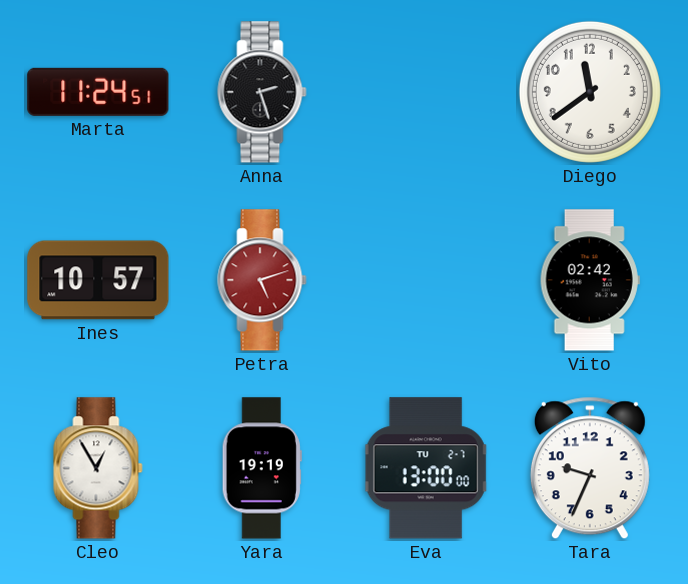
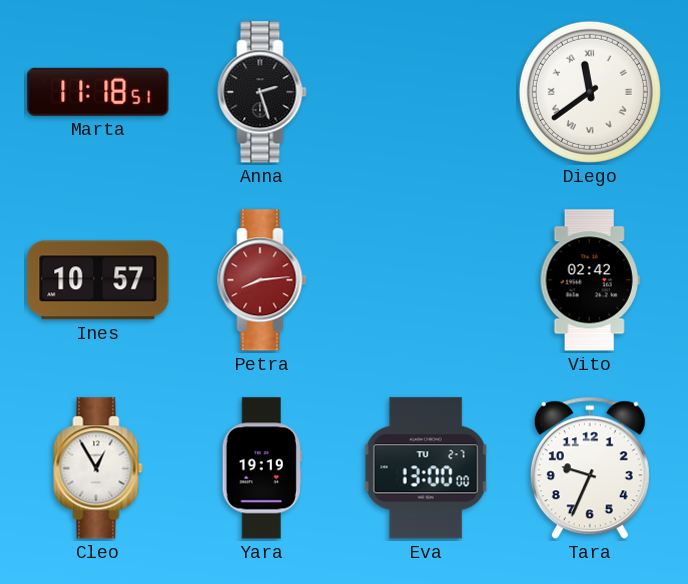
Marta: 11:24 -> 11:18
Diego numerals: Arabic -> Roman
Petra: 5:12 -> 8:14
